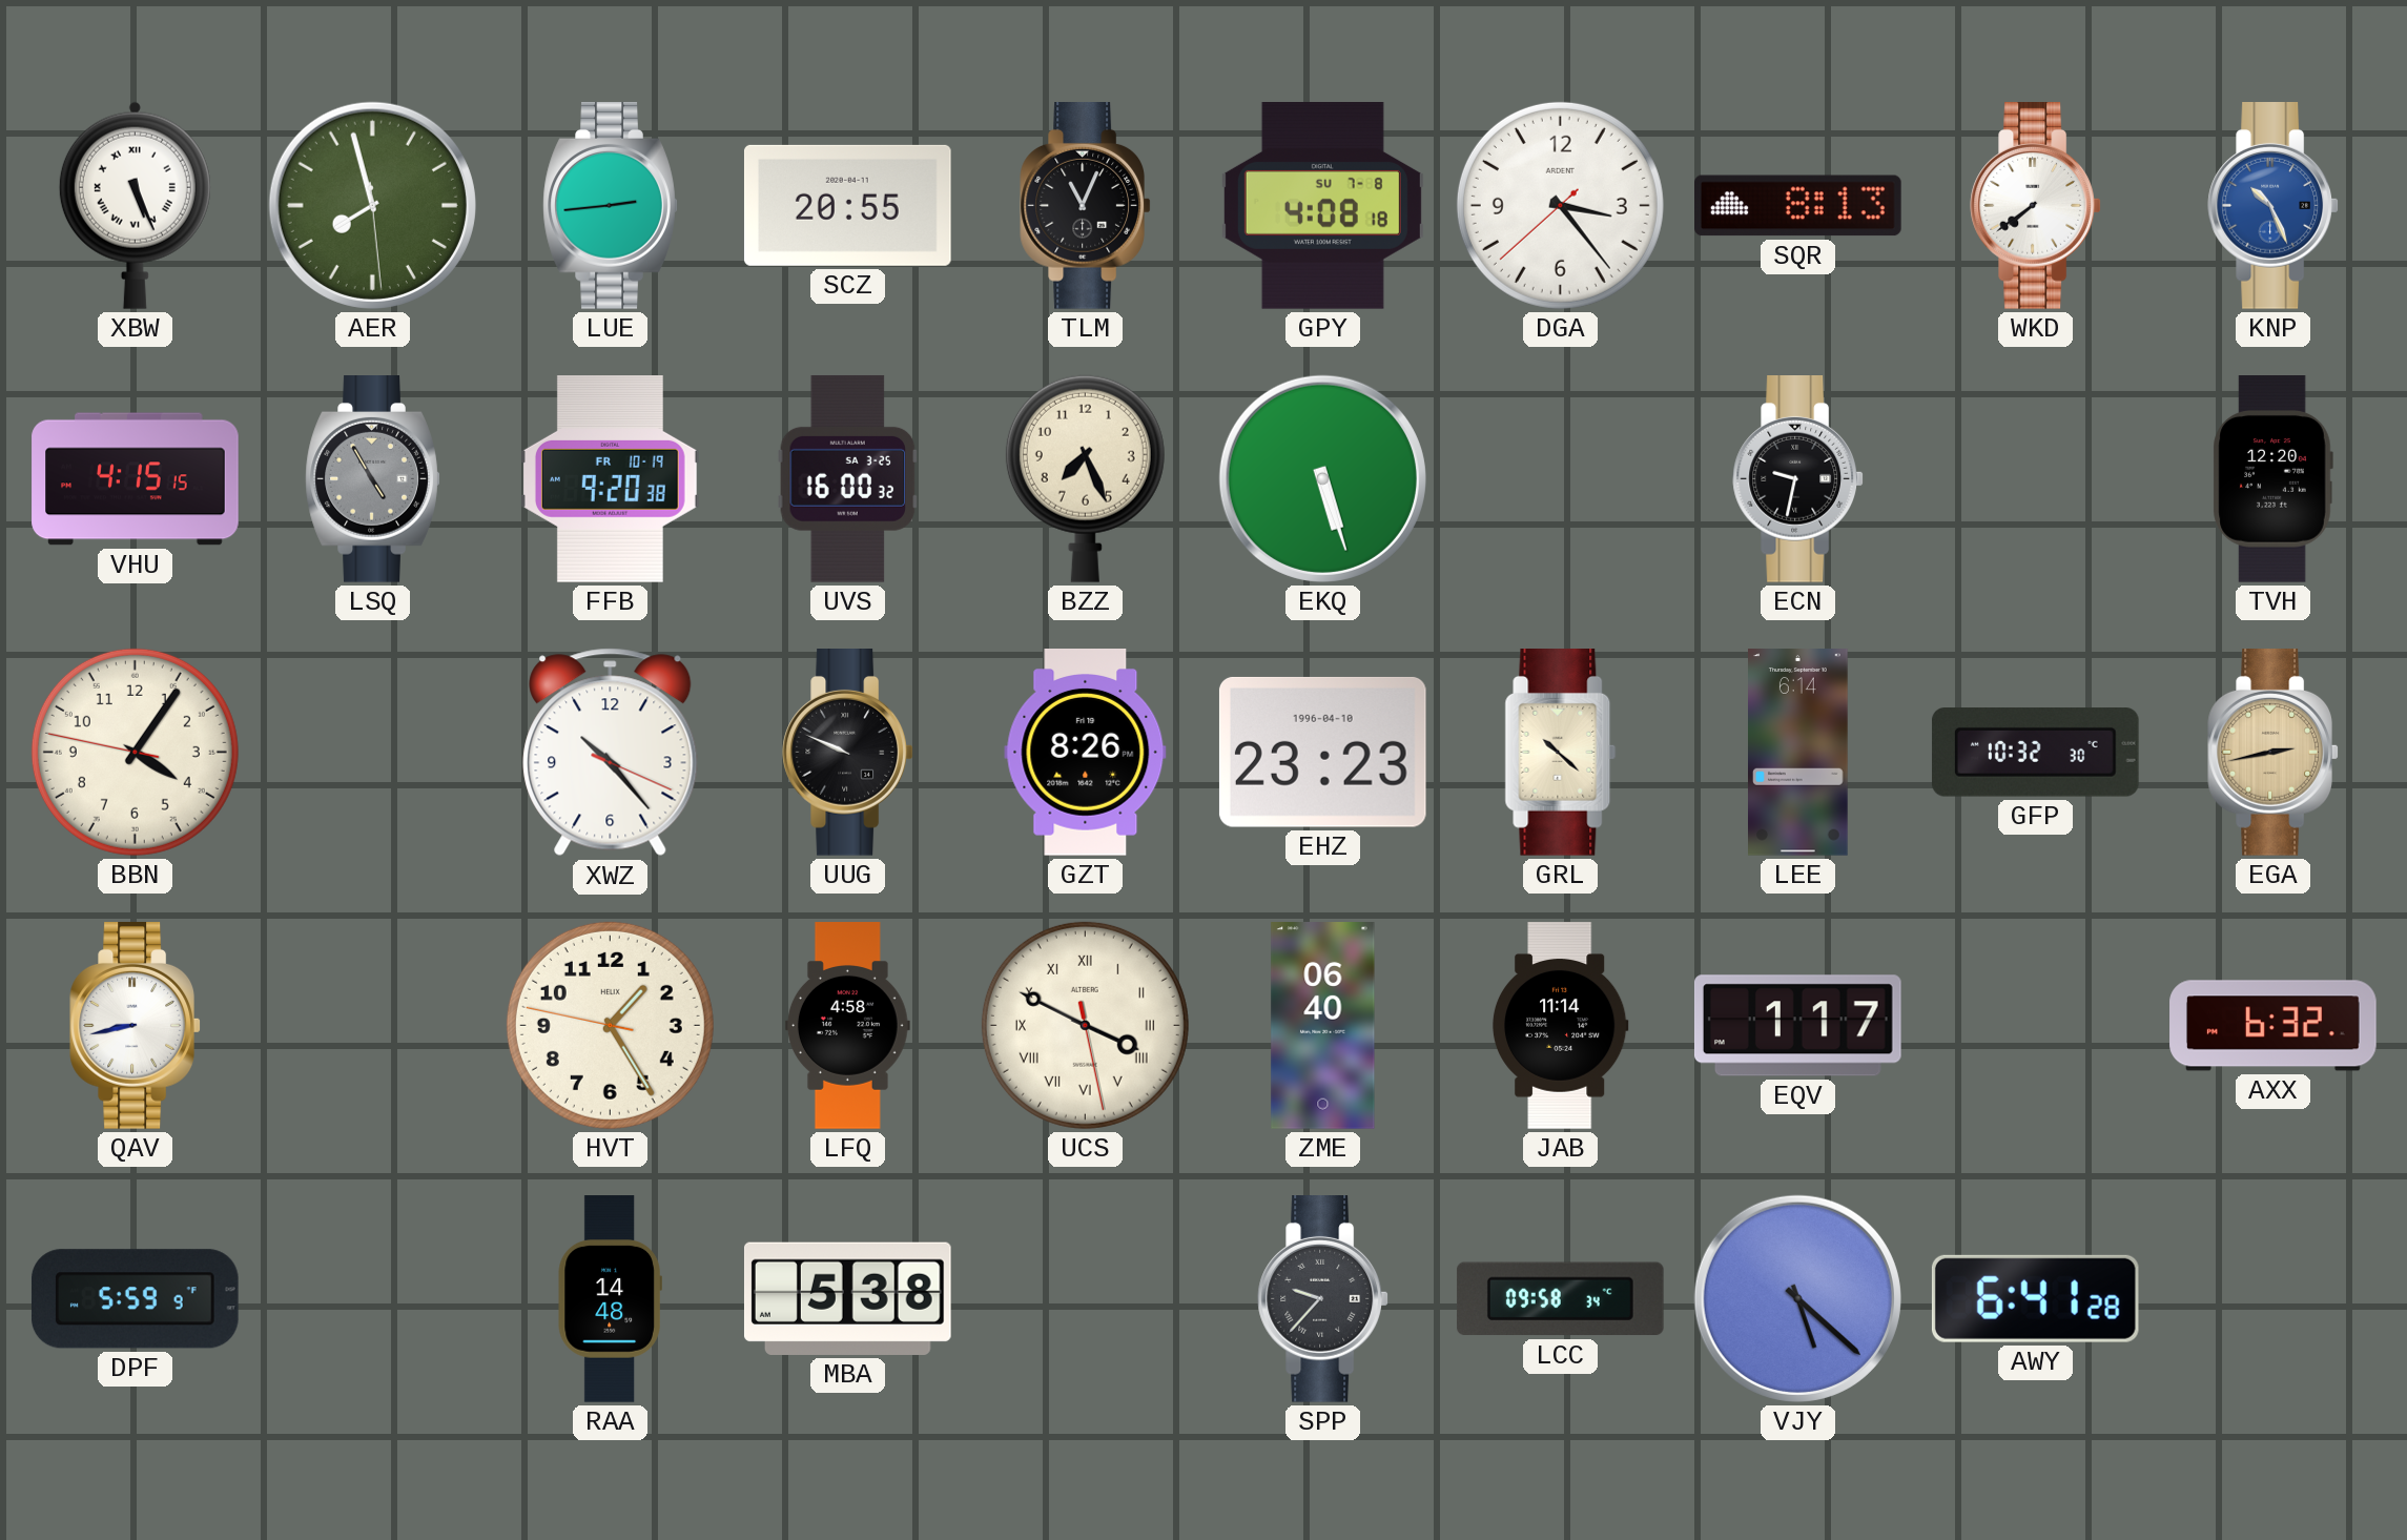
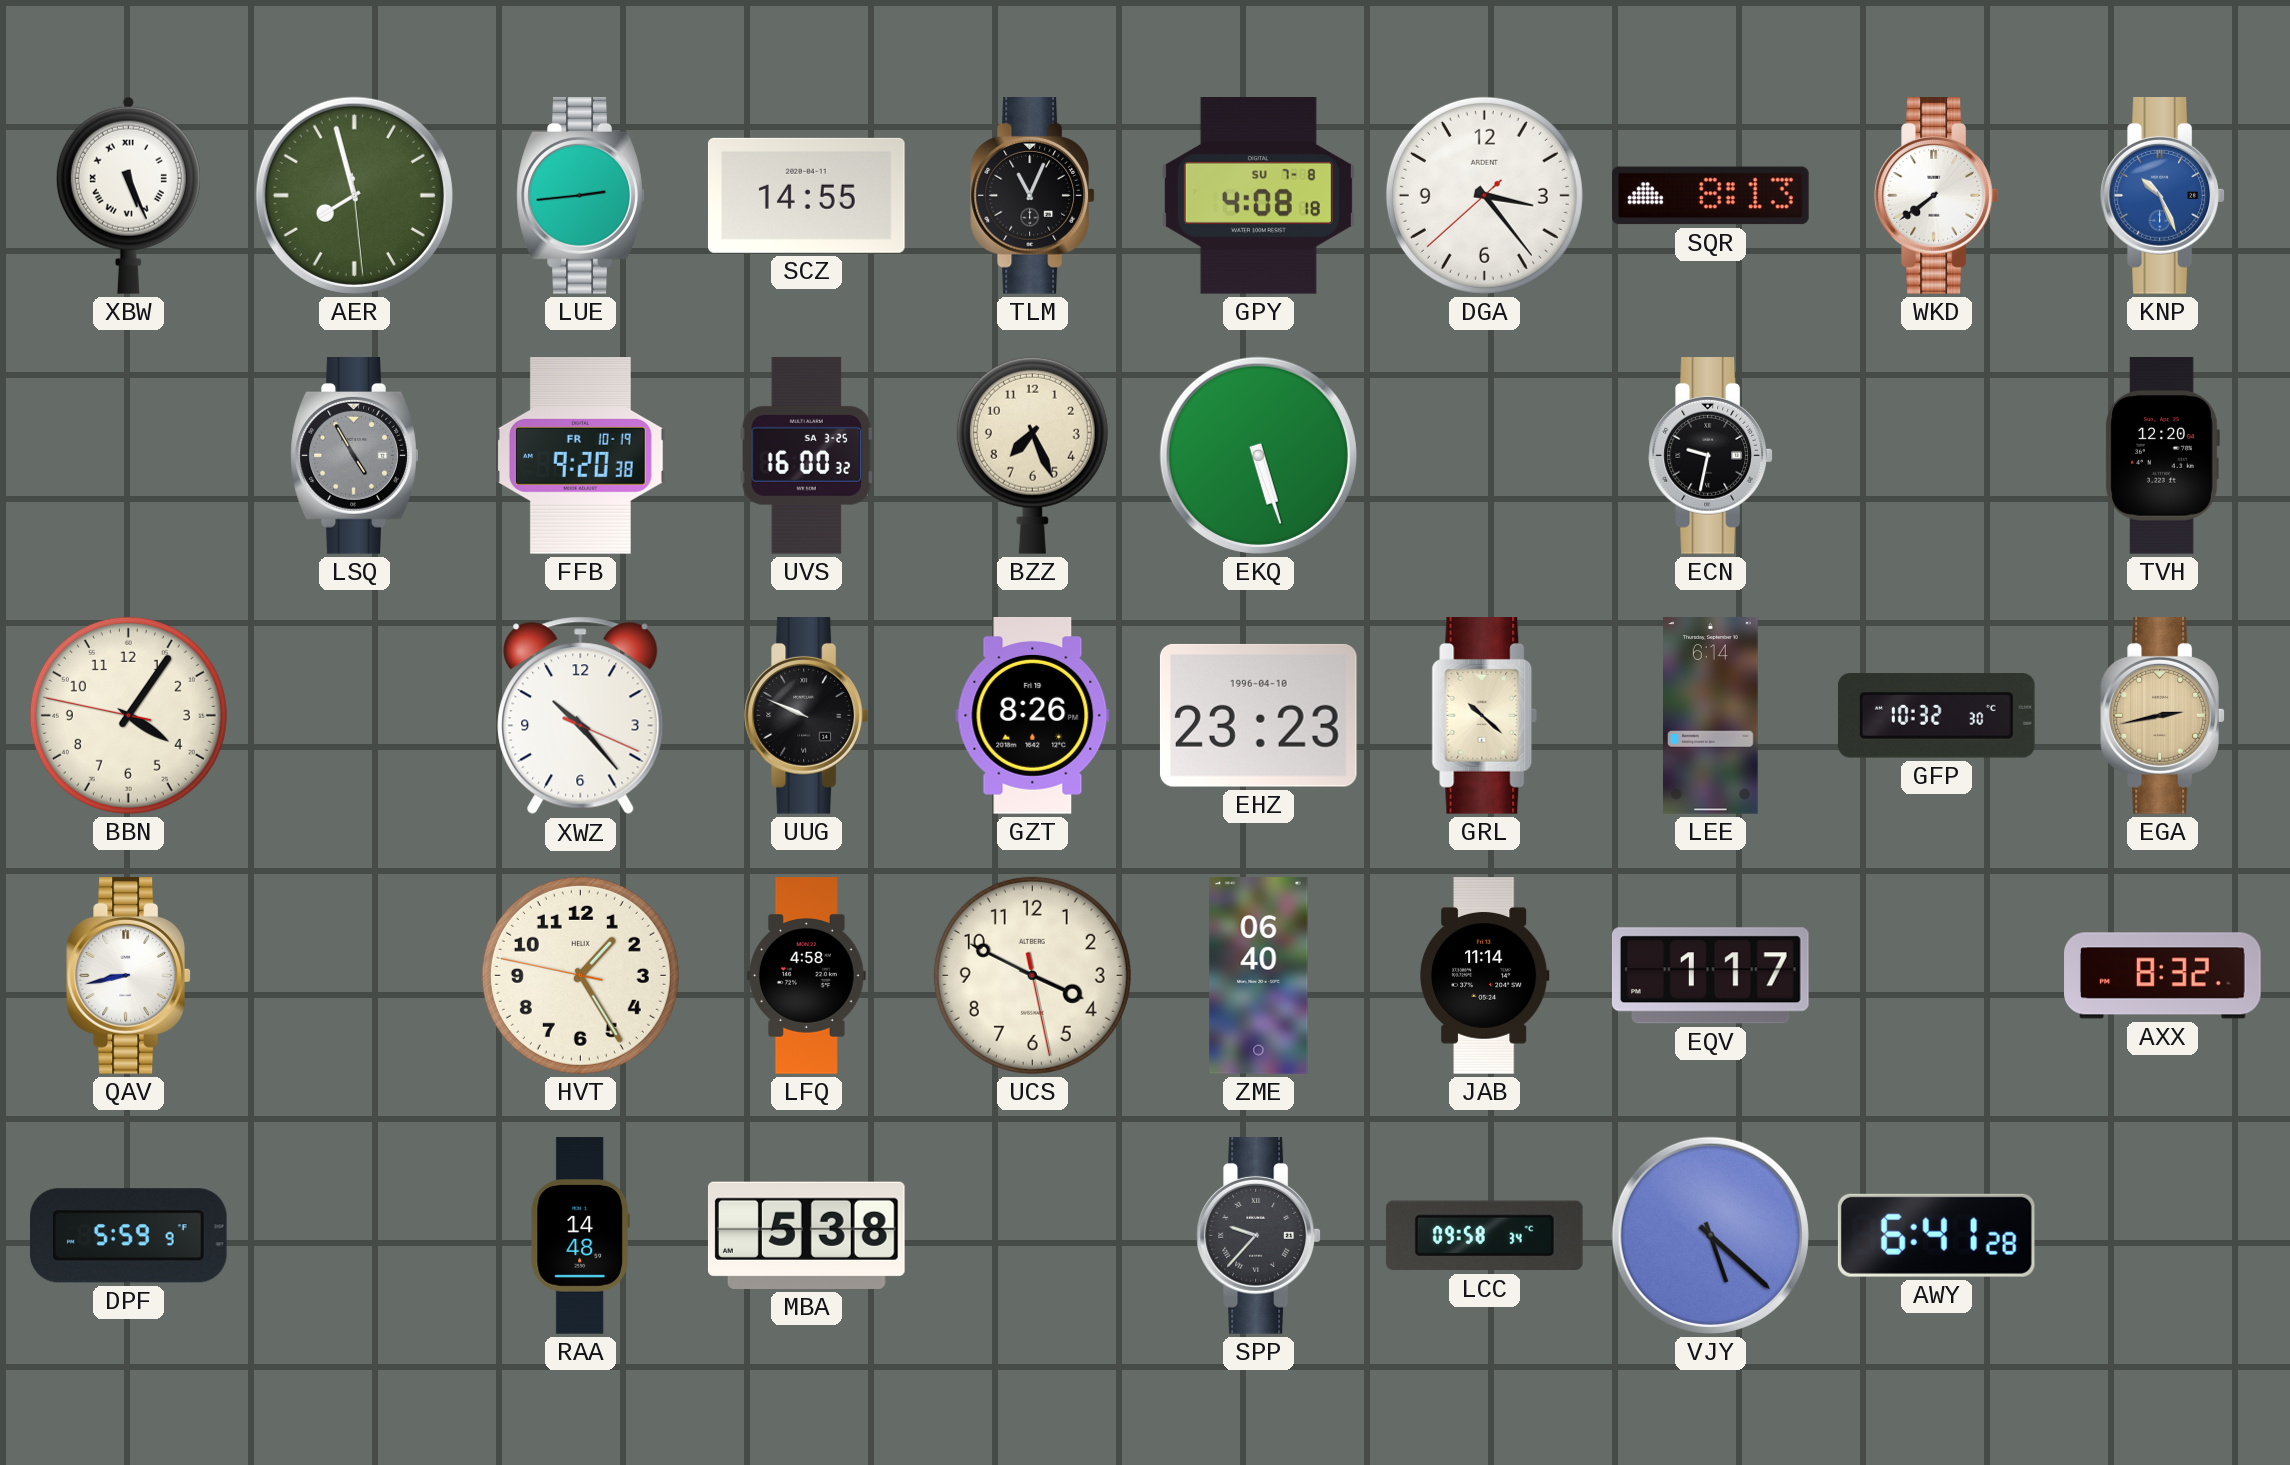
SCZ: 20:55 -> 14:55
VHU: 4:15 -> none
UCS numerals: Roman -> Arabic
AXX: 6:32 -> 8:32
